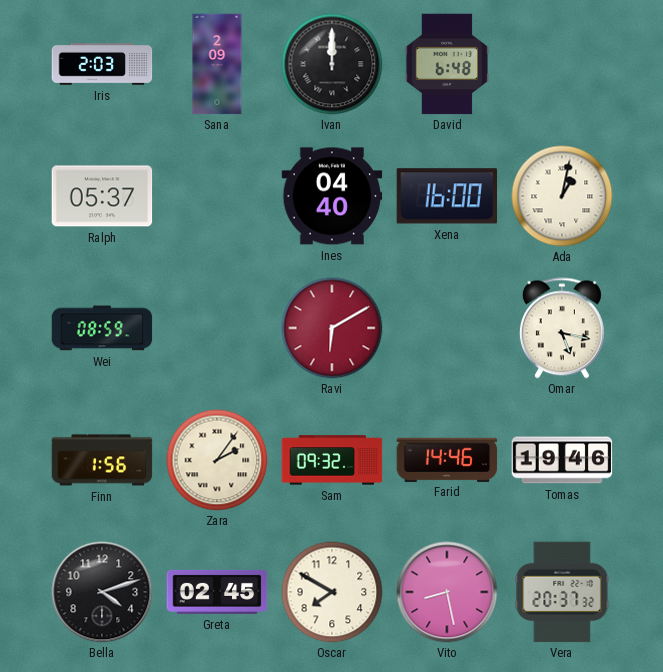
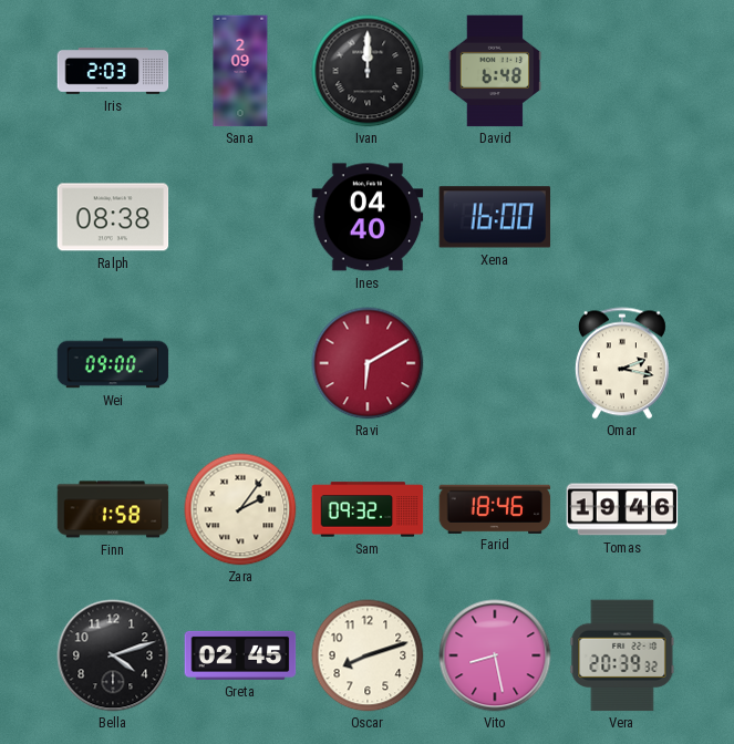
Ralph: 05:37 -> 08:38
Ada: 1:02 -> none
Wei: 08:59 -> 09:00
Omar: 5:17 -> 2:17
Finn: 1:56 -> 1:58
Farid: 14:46 -> 18:46
Oscar: 7:50 -> 8:12
Vera: 20:37 -> 20:39
